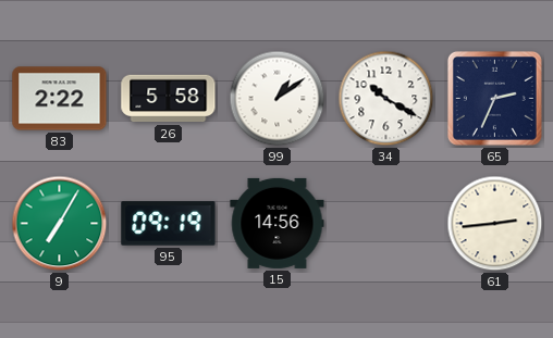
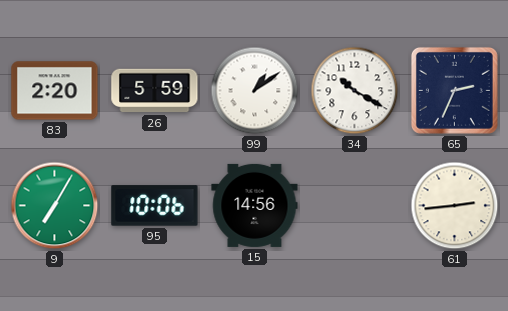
83: 2:22 -> 2:20
26: 5:58 -> 5:59
95: 09:19 -> 10:06
